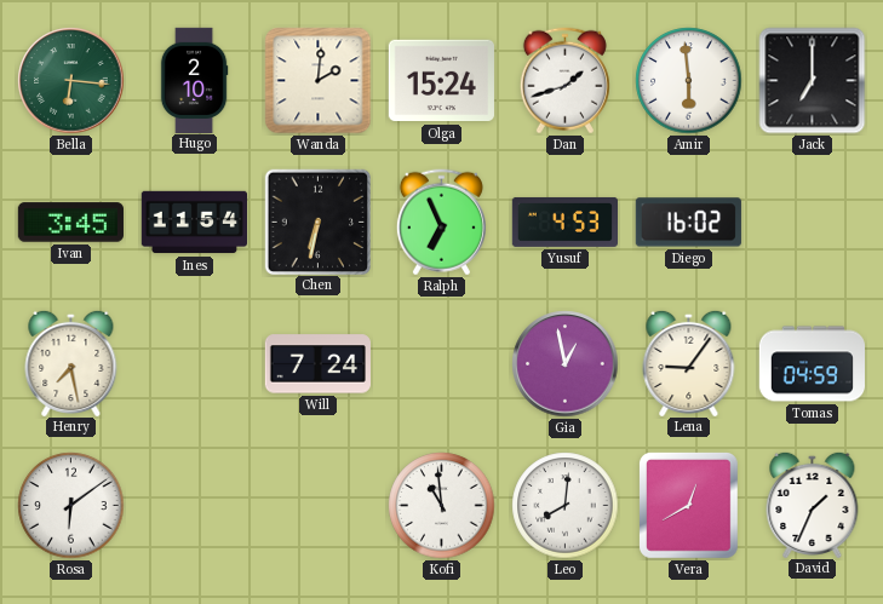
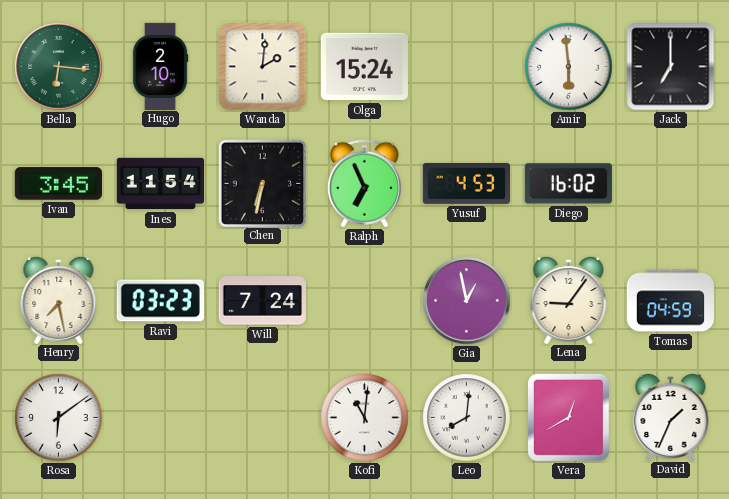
Dan: 1:42 -> none
Ravi: none -> 03:23
Kofi: 10:59 -> 11:01
